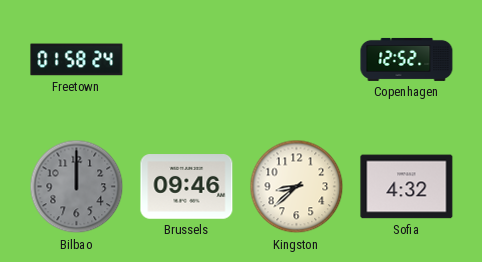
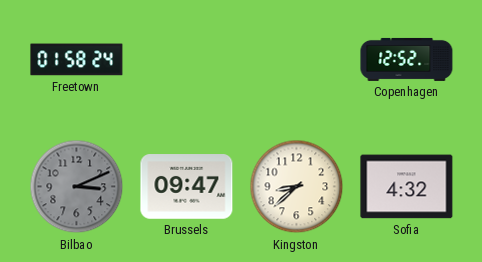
Bilbao: 12:00 -> 3:11
Brussels: 09:46 -> 09:47
